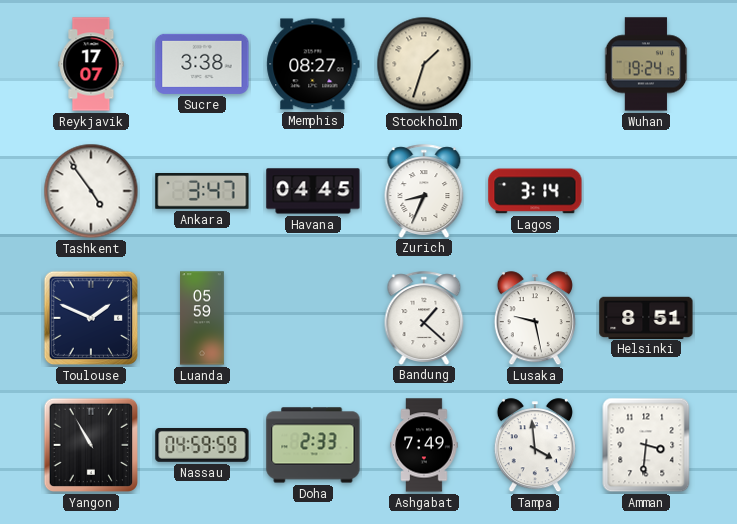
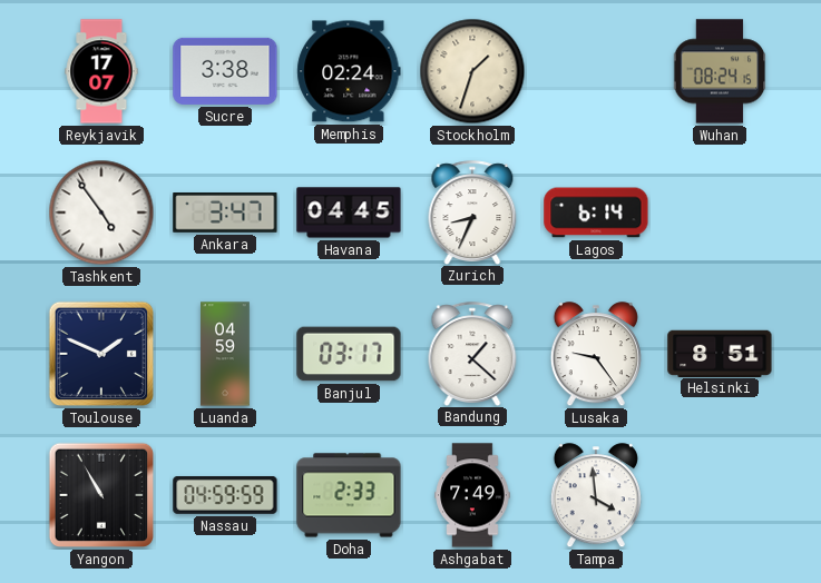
Memphis: 08:27 -> 02:24
Wuhan: 19:24 -> 08:24
Lagos: 3:14 -> 6:14
Luanda: 05:59 -> 04:59
Banjul: none -> 03:17
Lusaka: 9:28 -> 9:24
Amman: 3:31 -> none
